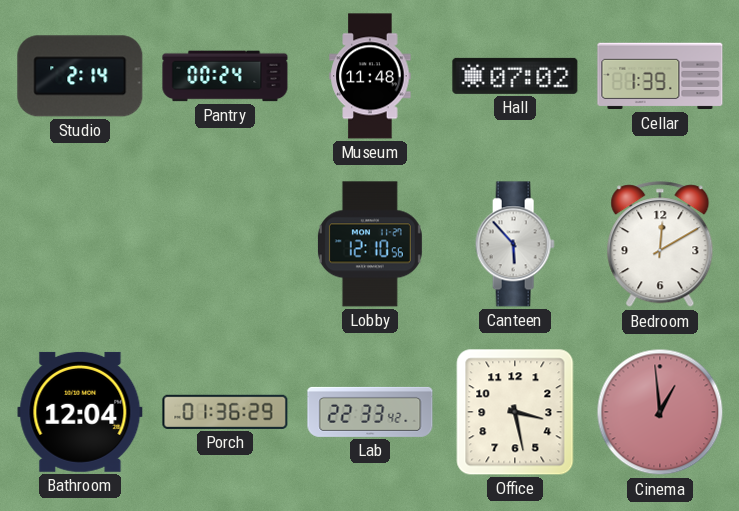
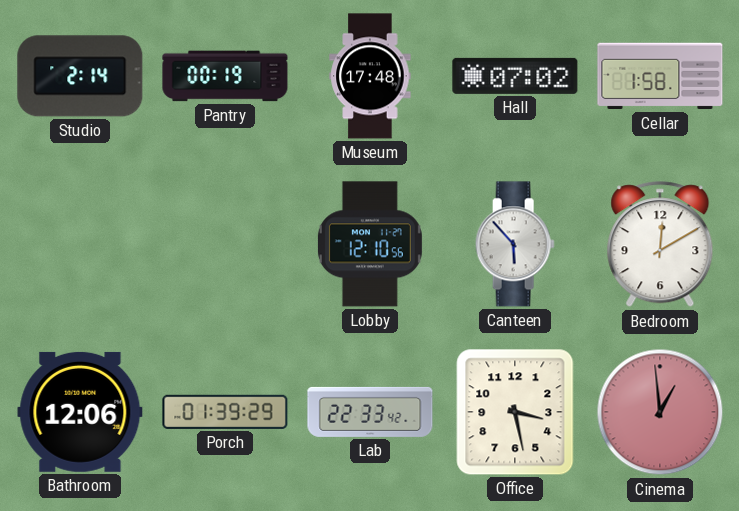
Pantry: 00:24 -> 00:19
Museum: 11:48 -> 17:48
Cellar: 1:39 -> 1:58
Bathroom: 12:04 -> 12:06
Porch: 01:36 -> 01:39
